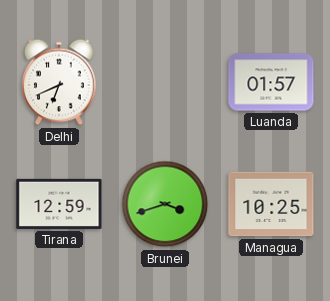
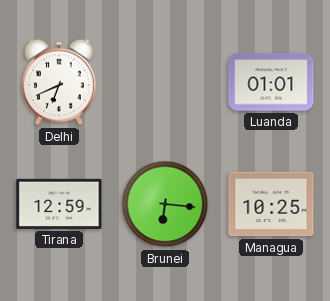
Luanda: 01:57 -> 01:01
Brunei: 3:42 -> 6:16
